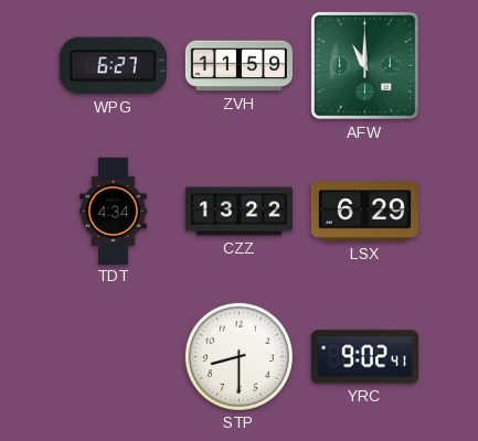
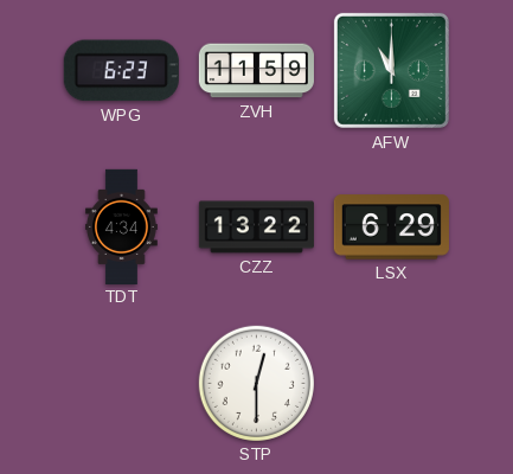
WPG: 6:27 -> 6:23
STP: 8:30 -> 12:30
YRC: 9:02 -> none
